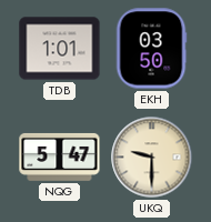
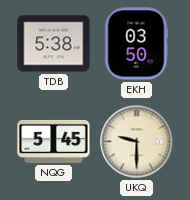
TDB: 1:01 -> 5:38
NQG: 5:47 -> 5:45
